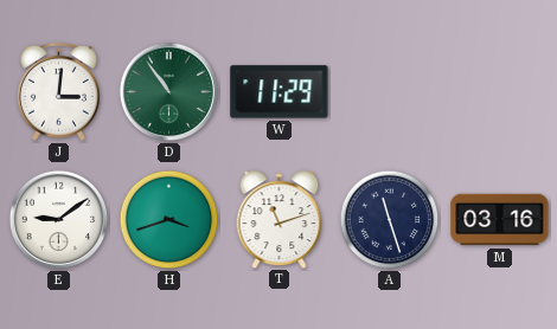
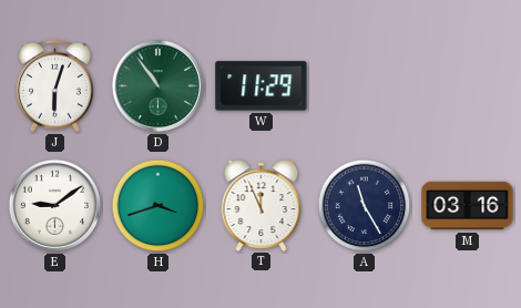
J: 3:01 -> 6:03
T: 11:12 -> 11:56
A: 11:27 -> 11:25
